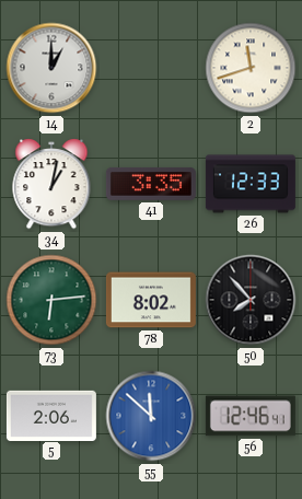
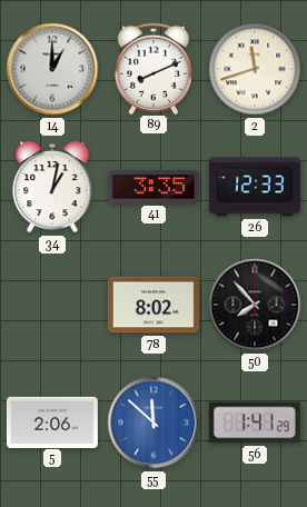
89: none -> 8:11
73: 6:14 -> none
56: 12:46 -> 1:41
